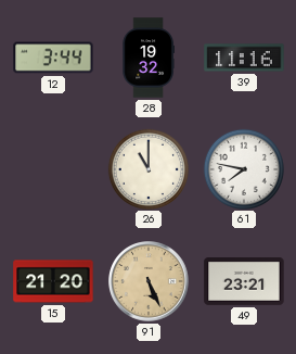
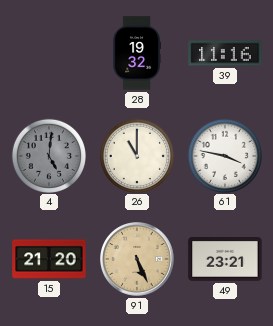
12: 3:44 -> none
4: none -> 5:01
61: 7:47 -> 3:47
